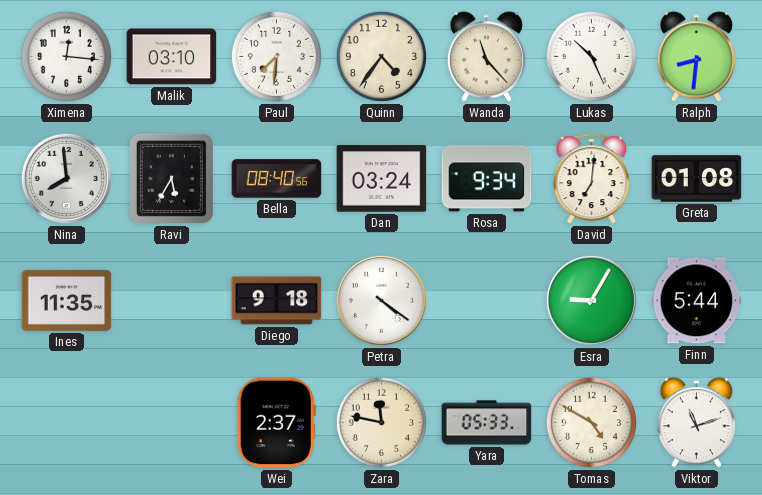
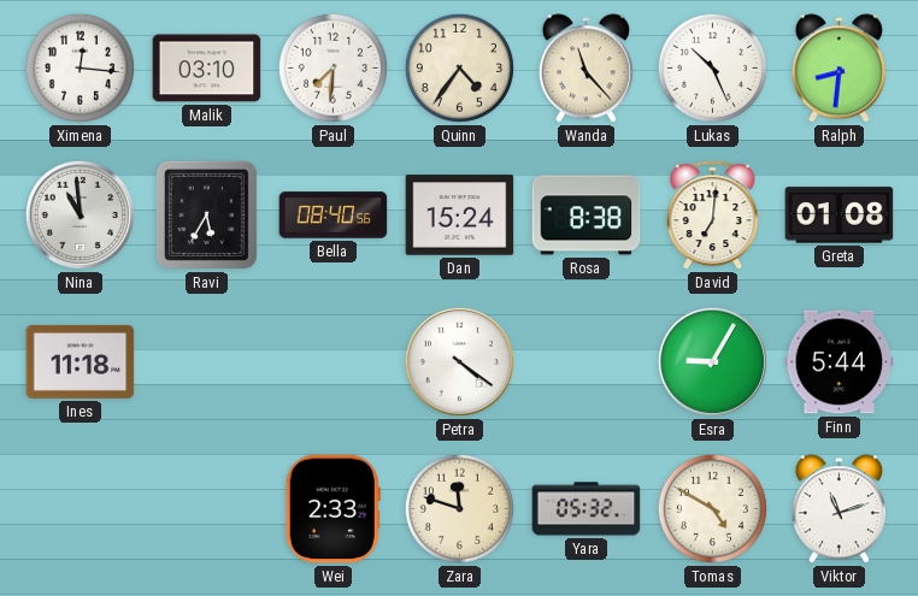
Nina: 7:59 -> 10:59
Dan: 03:24 -> 15:24
Rosa: 9:34 -> 8:38
Ines: 11:35 -> 11:18
Diego: 9:18 -> none
Wei: 2:37 -> 2:33
Zara: 11:47 -> 11:48
Yara: 05:33 -> 05:32
